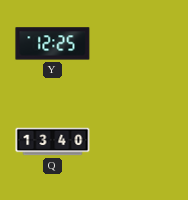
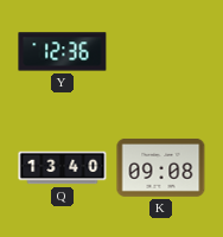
Y: 12:25 -> 12:36
K: none -> 09:08
